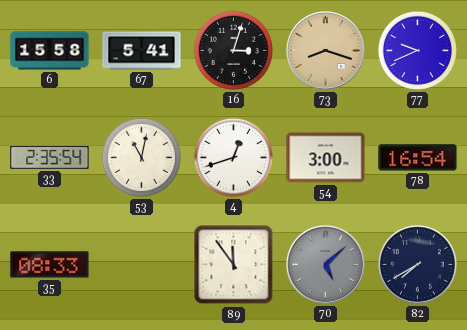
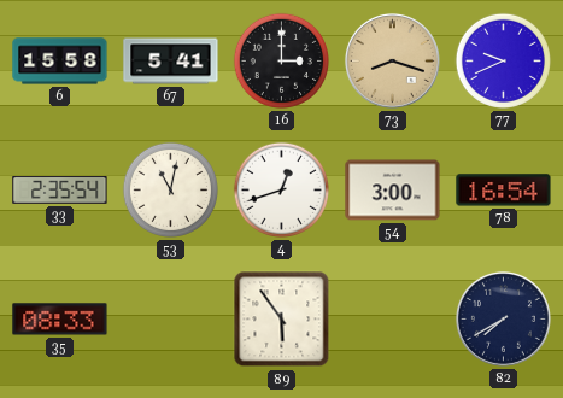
16: 3:03 -> 3:00
89: 11:54 -> 5:54
70: 5:08 -> none
